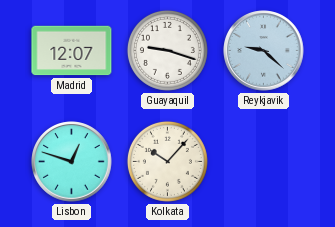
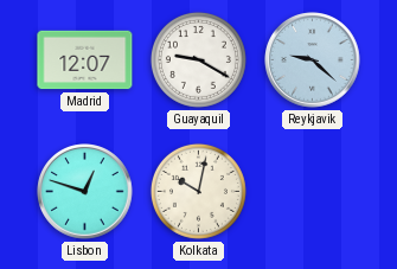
Guayaquil: 9:18 -> 9:20
Kolkata: 10:07 -> 10:02
